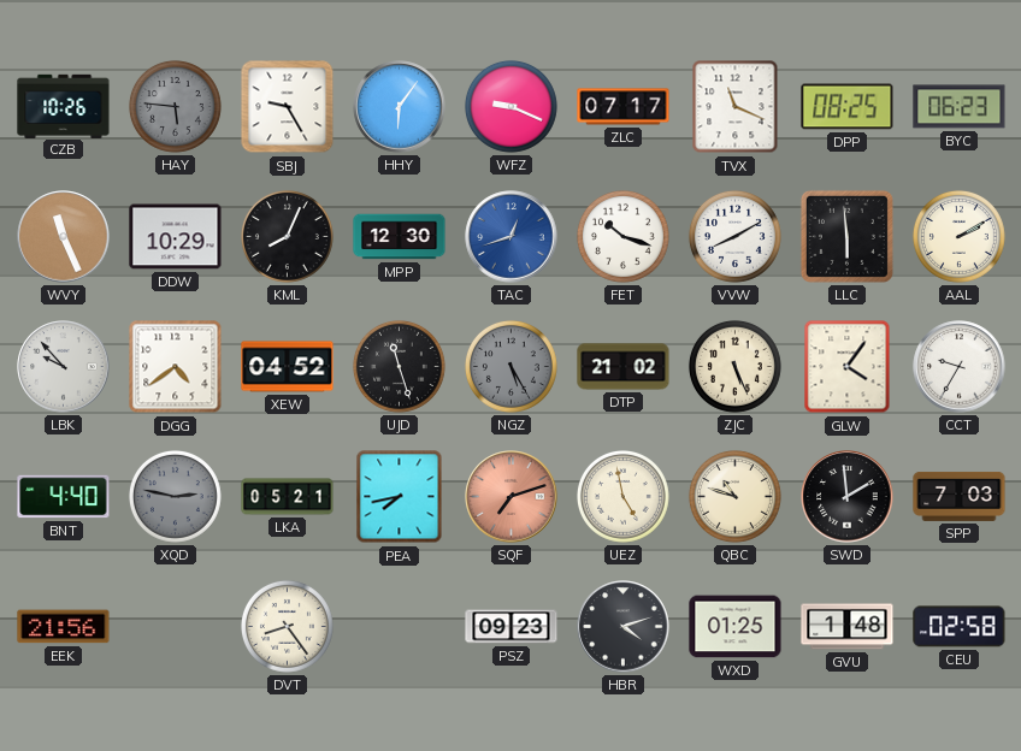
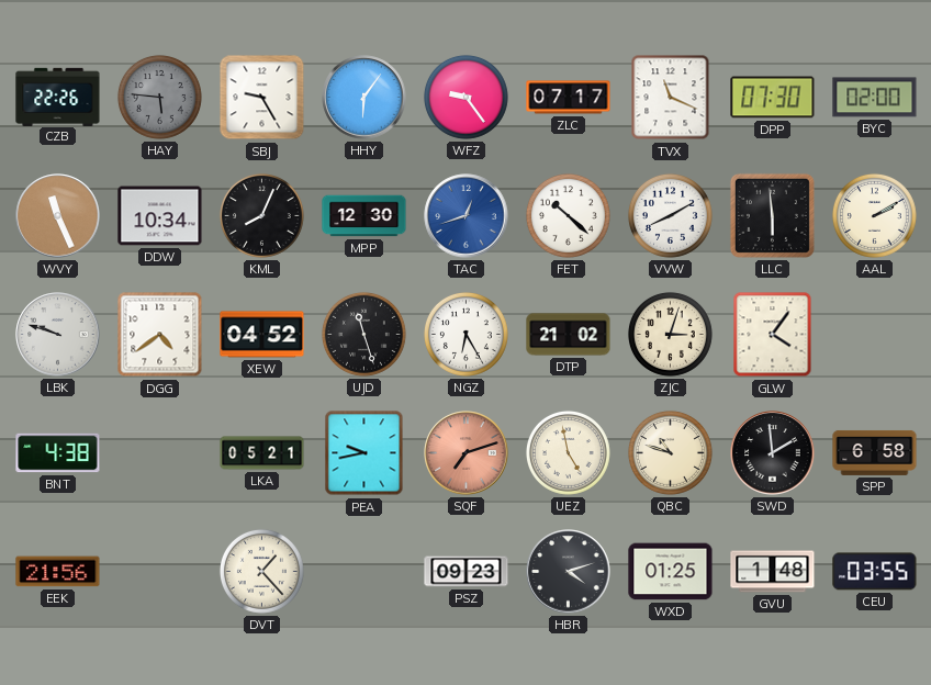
CZB: 10:26 -> 22:26
WFZ: 9:19 -> 9:24
DPP: 08:25 -> 07:30
BYC: 06:23 -> 02:00
DDW: 10:29 -> 10:34
FET: 10:18 -> 10:22
LBK: 9:53 -> 9:48
NGZ: 5:25 -> 6:25
NGZ dial: grey -> white
ZJC: 5:26 -> 3:03
CCT: 9:35 -> none
BNT: 4:40 -> 4:38
XQD: 2:47 -> none
PEA: 7:43 -> 9:43
SPP: 7:03 -> 6:58
DVT: 8:24 -> 1:23
CEU: 02:58 -> 03:55
